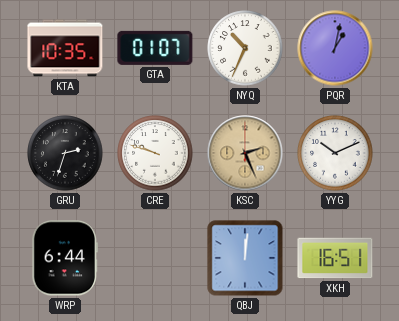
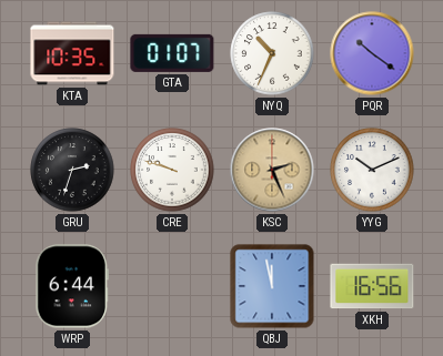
PQR: 1:02 -> 10:21
QBJ: 12:01 -> 11:58
XKH: 16:51 -> 16:56
